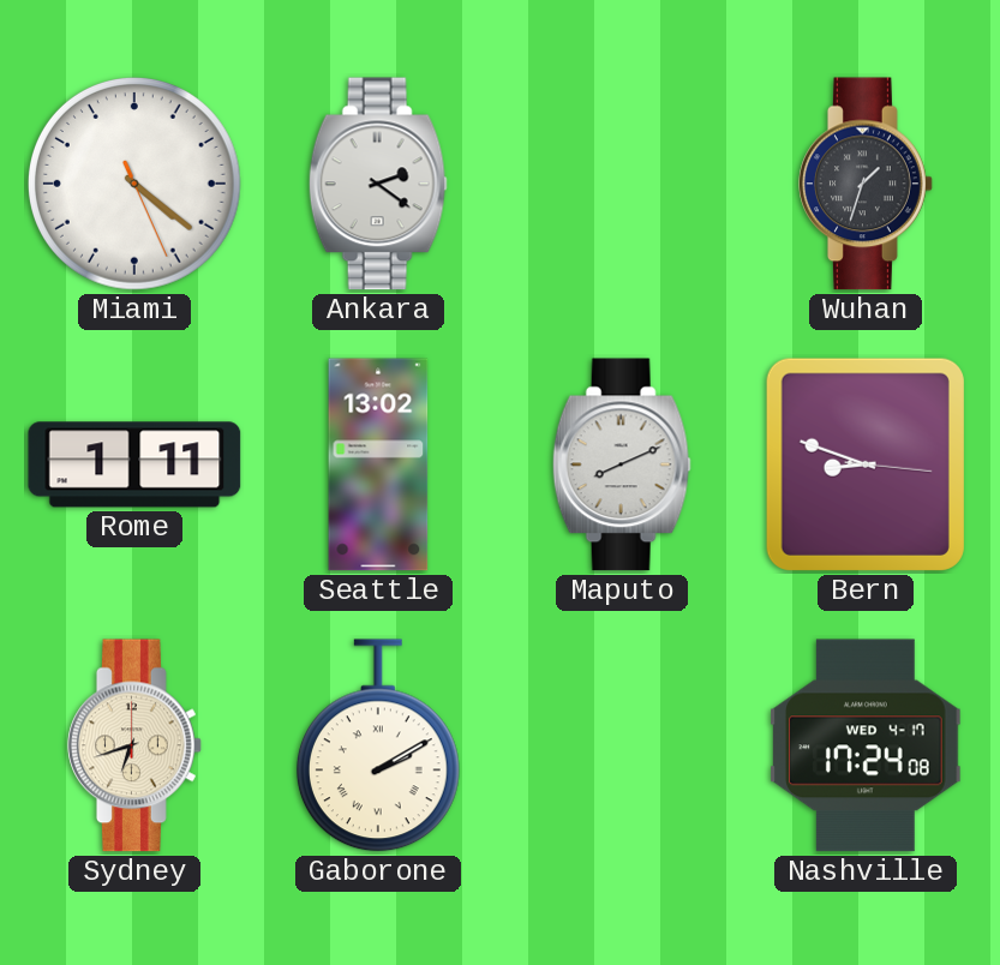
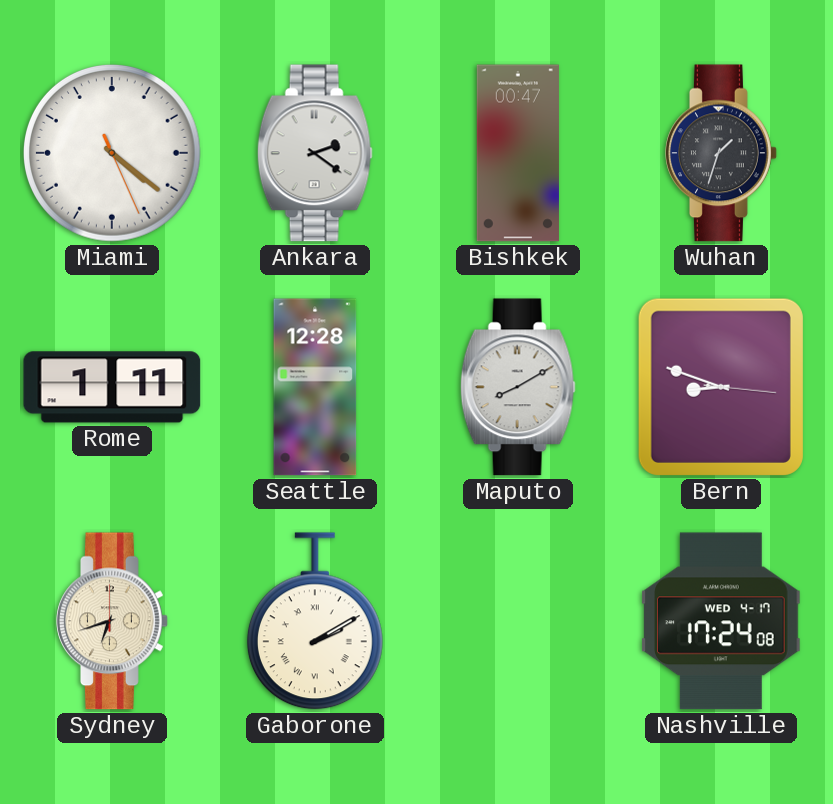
Bishkek: none -> 00:47
Seattle: 13:02 -> 12:28
Maputo: 8:11 -> 8:10
